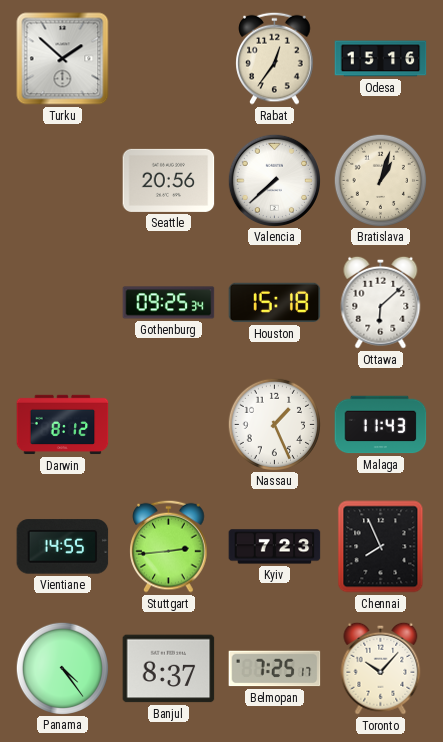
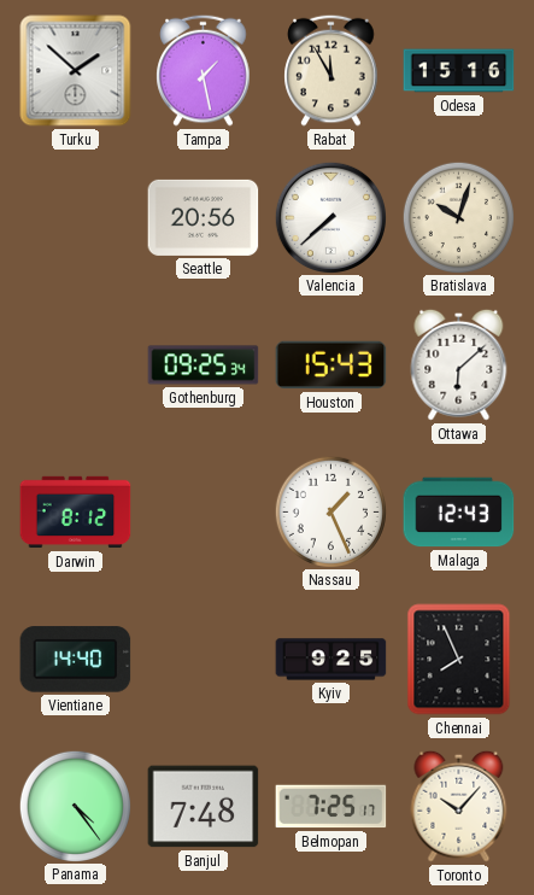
Tampa: none -> 1:28
Rabat: 12:36 -> 11:55
Bratislava: 1:03 -> 10:03
Houston: 15:18 -> 15:43
Malaga: 11:43 -> 12:43
Vientiane: 14:55 -> 14:40
Stuttgart: 2:44 -> none
Kyiv: 7:23 -> 9:25
Banjul: 8:37 -> 7:48
